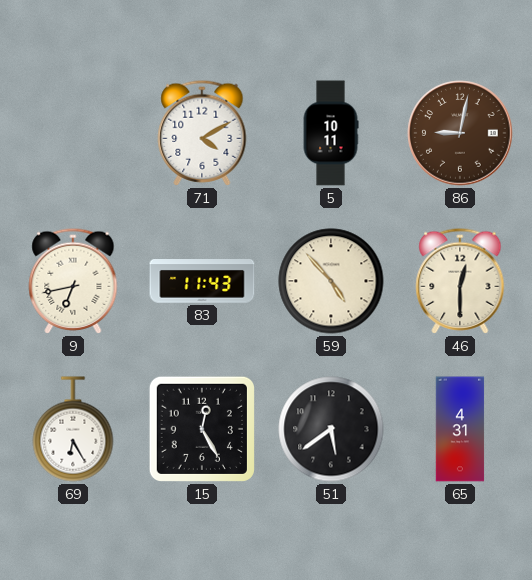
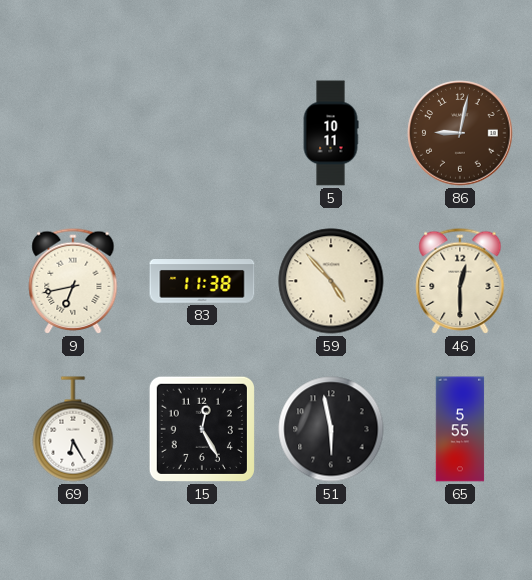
71: 4:10 -> none
83: 11:43 -> 11:38
51: 5:39 -> 5:58
65: 4:31 -> 5:55
